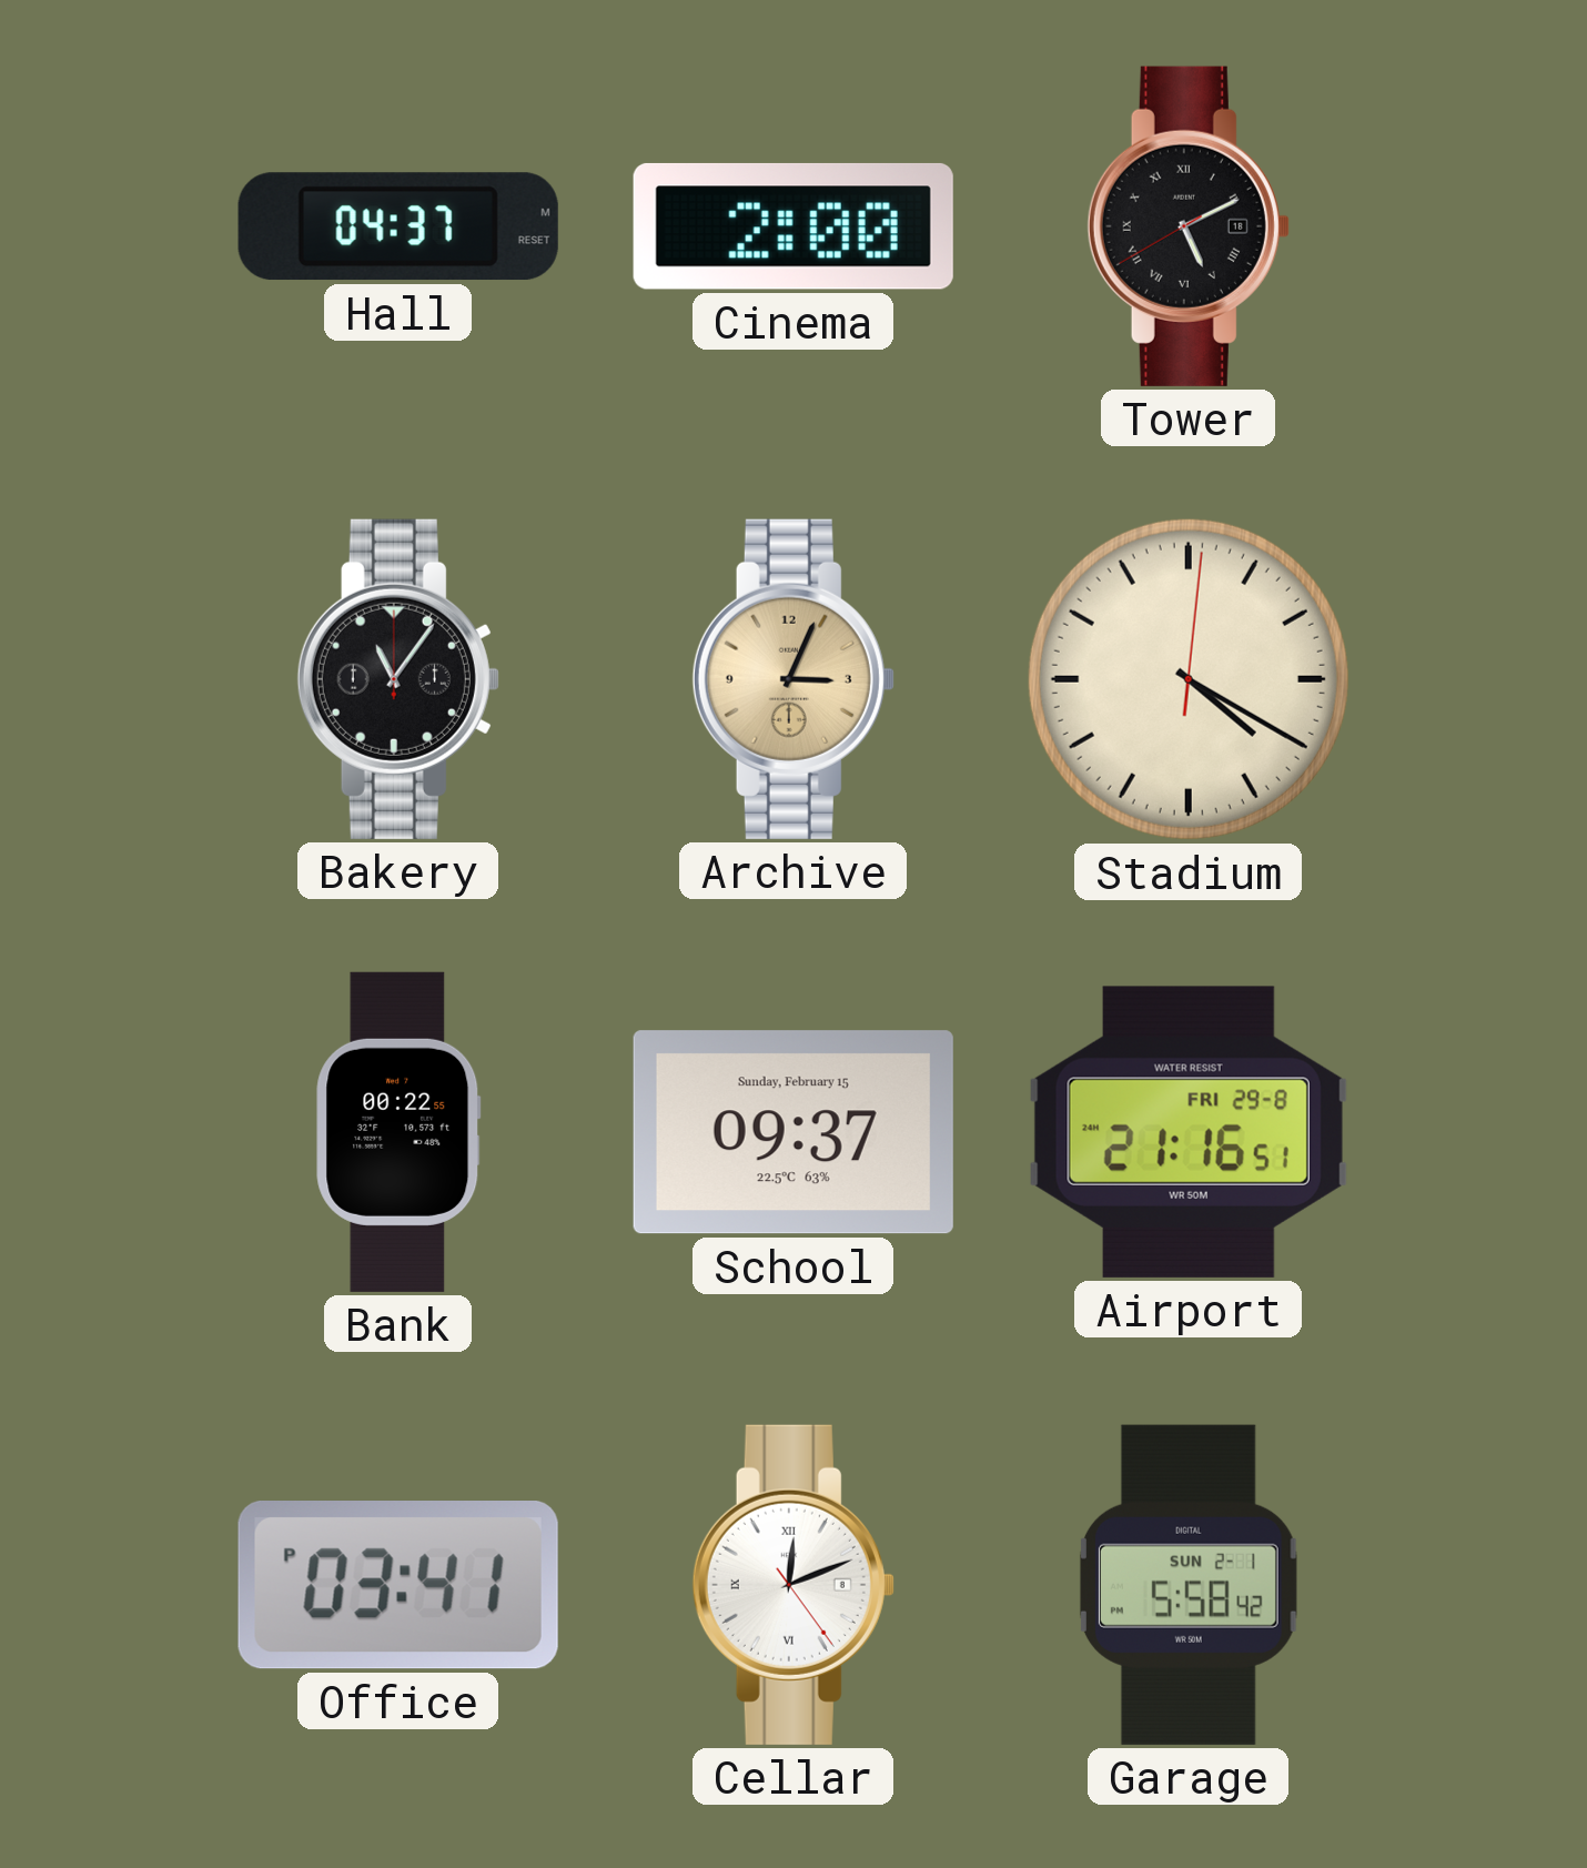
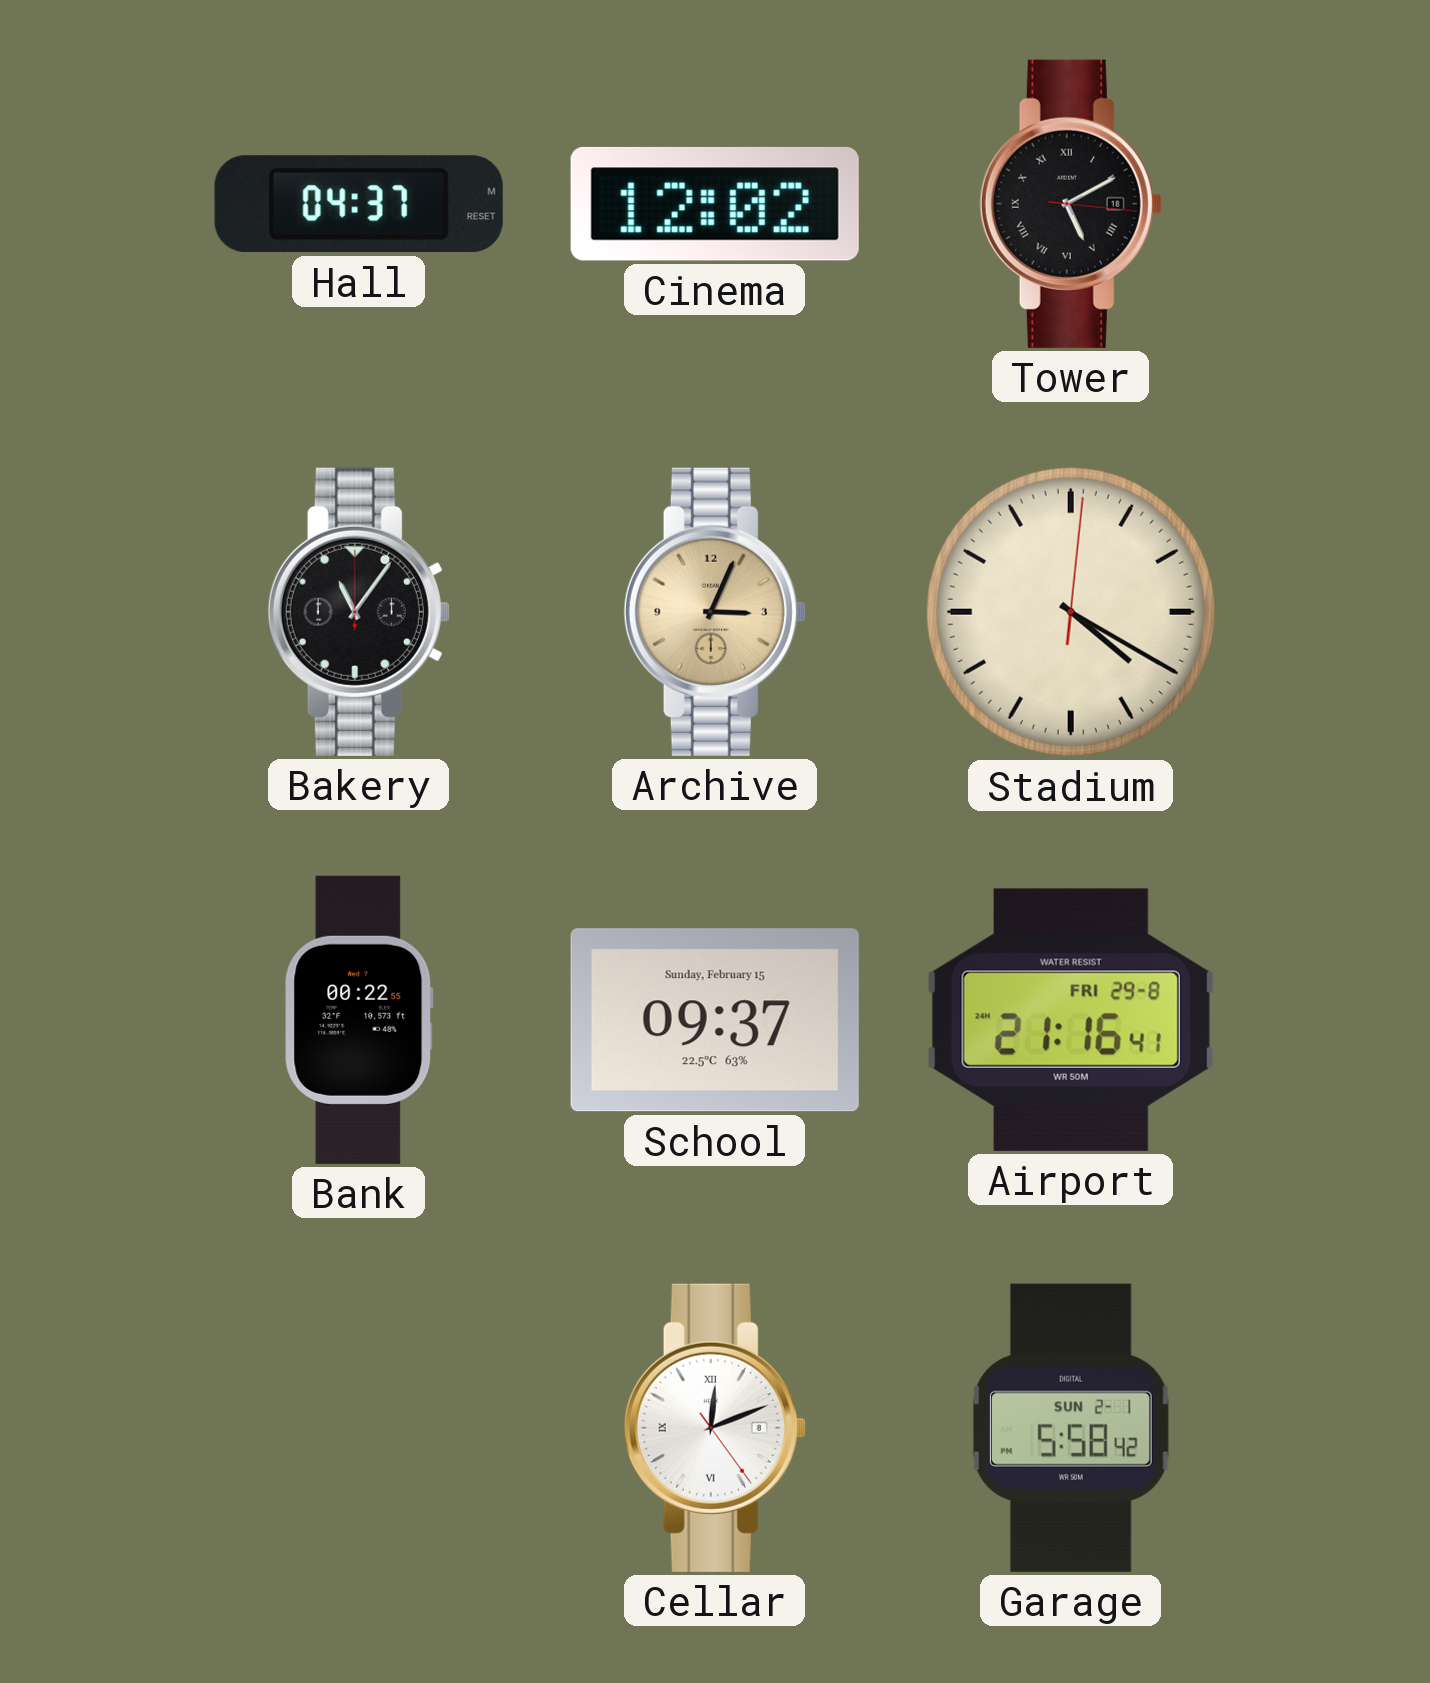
Cinema: 2:00 -> 12:02
Tower: 5:10:40 -> 5:10:16
Airport: 21:16:51 -> 21:16:41
Office: 03:41 -> none
